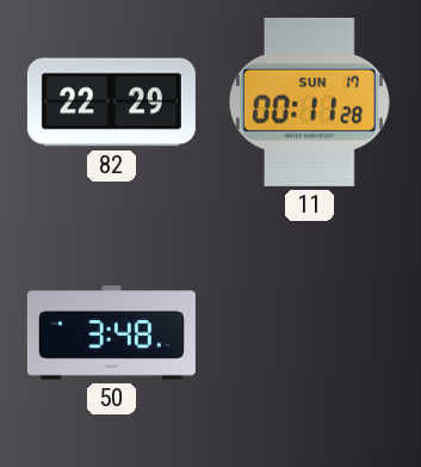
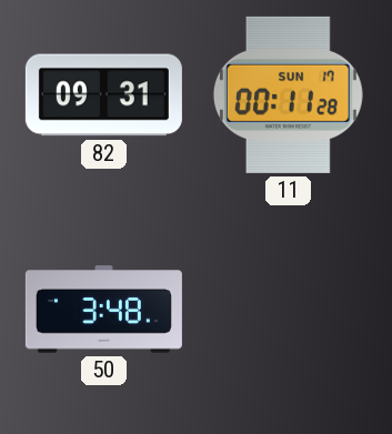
82: 22:29 -> 09:31
